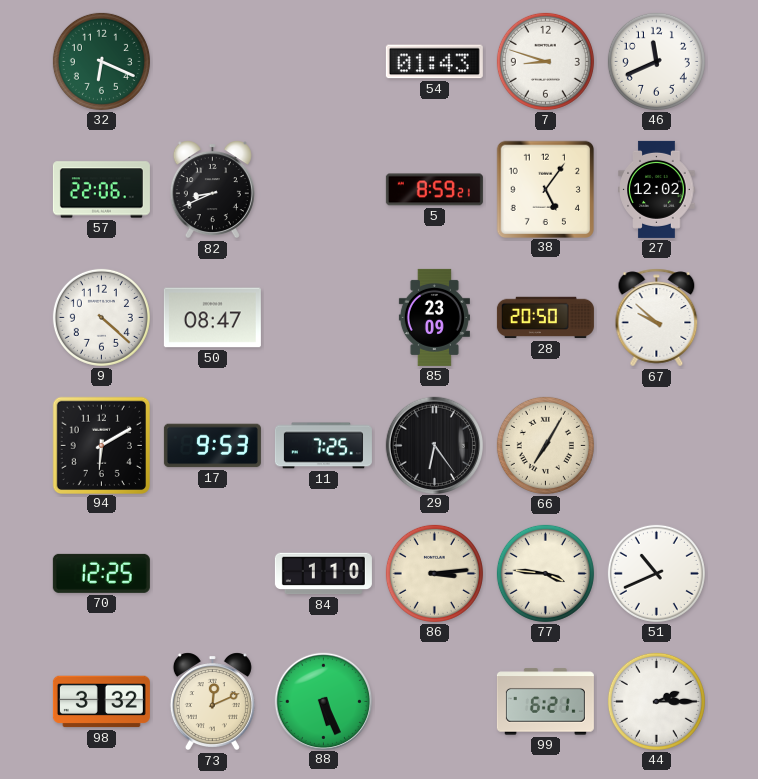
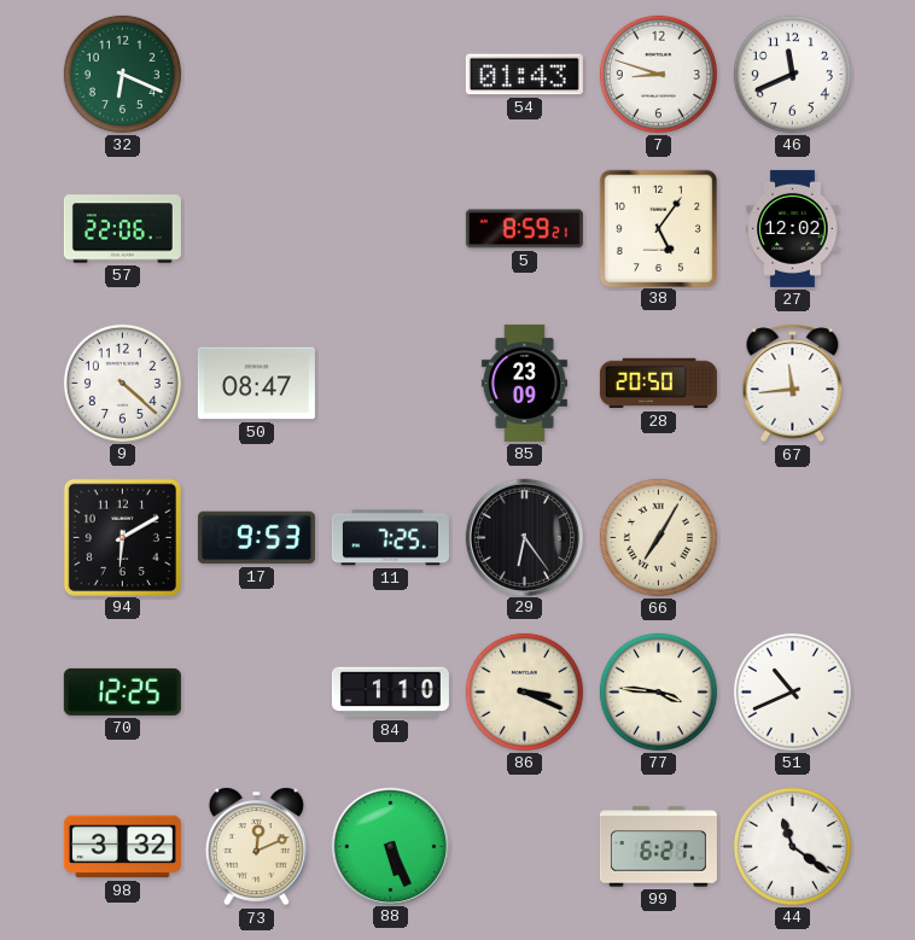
82: 8:41 -> none
67: 9:52 -> 11:44
86: 3:14 -> 3:19
44: 2:15 -> 11:21
